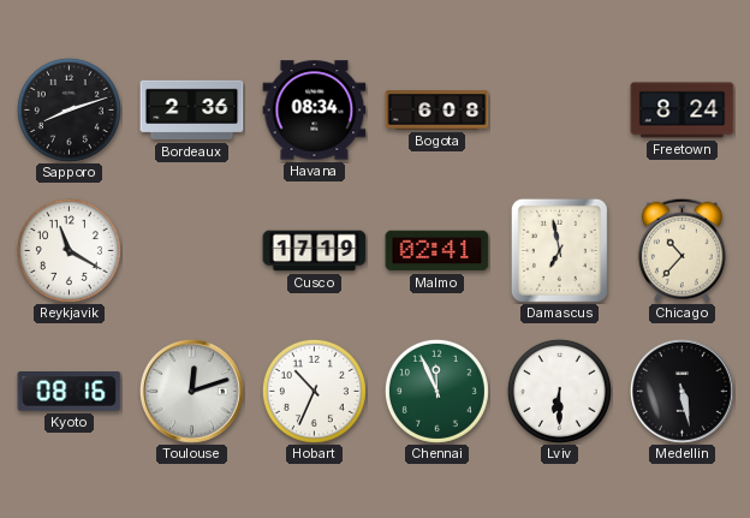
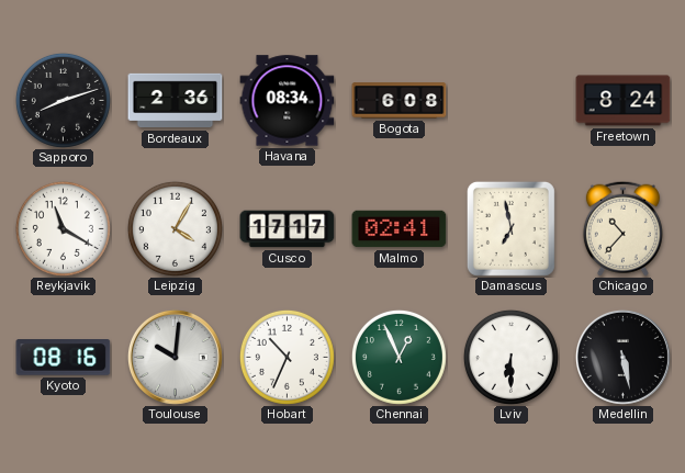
Leipzig: none -> 4:05
Cusco: 17:19 -> 17:17
Toulouse: 12:12 -> 10:01
Chennai: 11:56 -> 12:56
